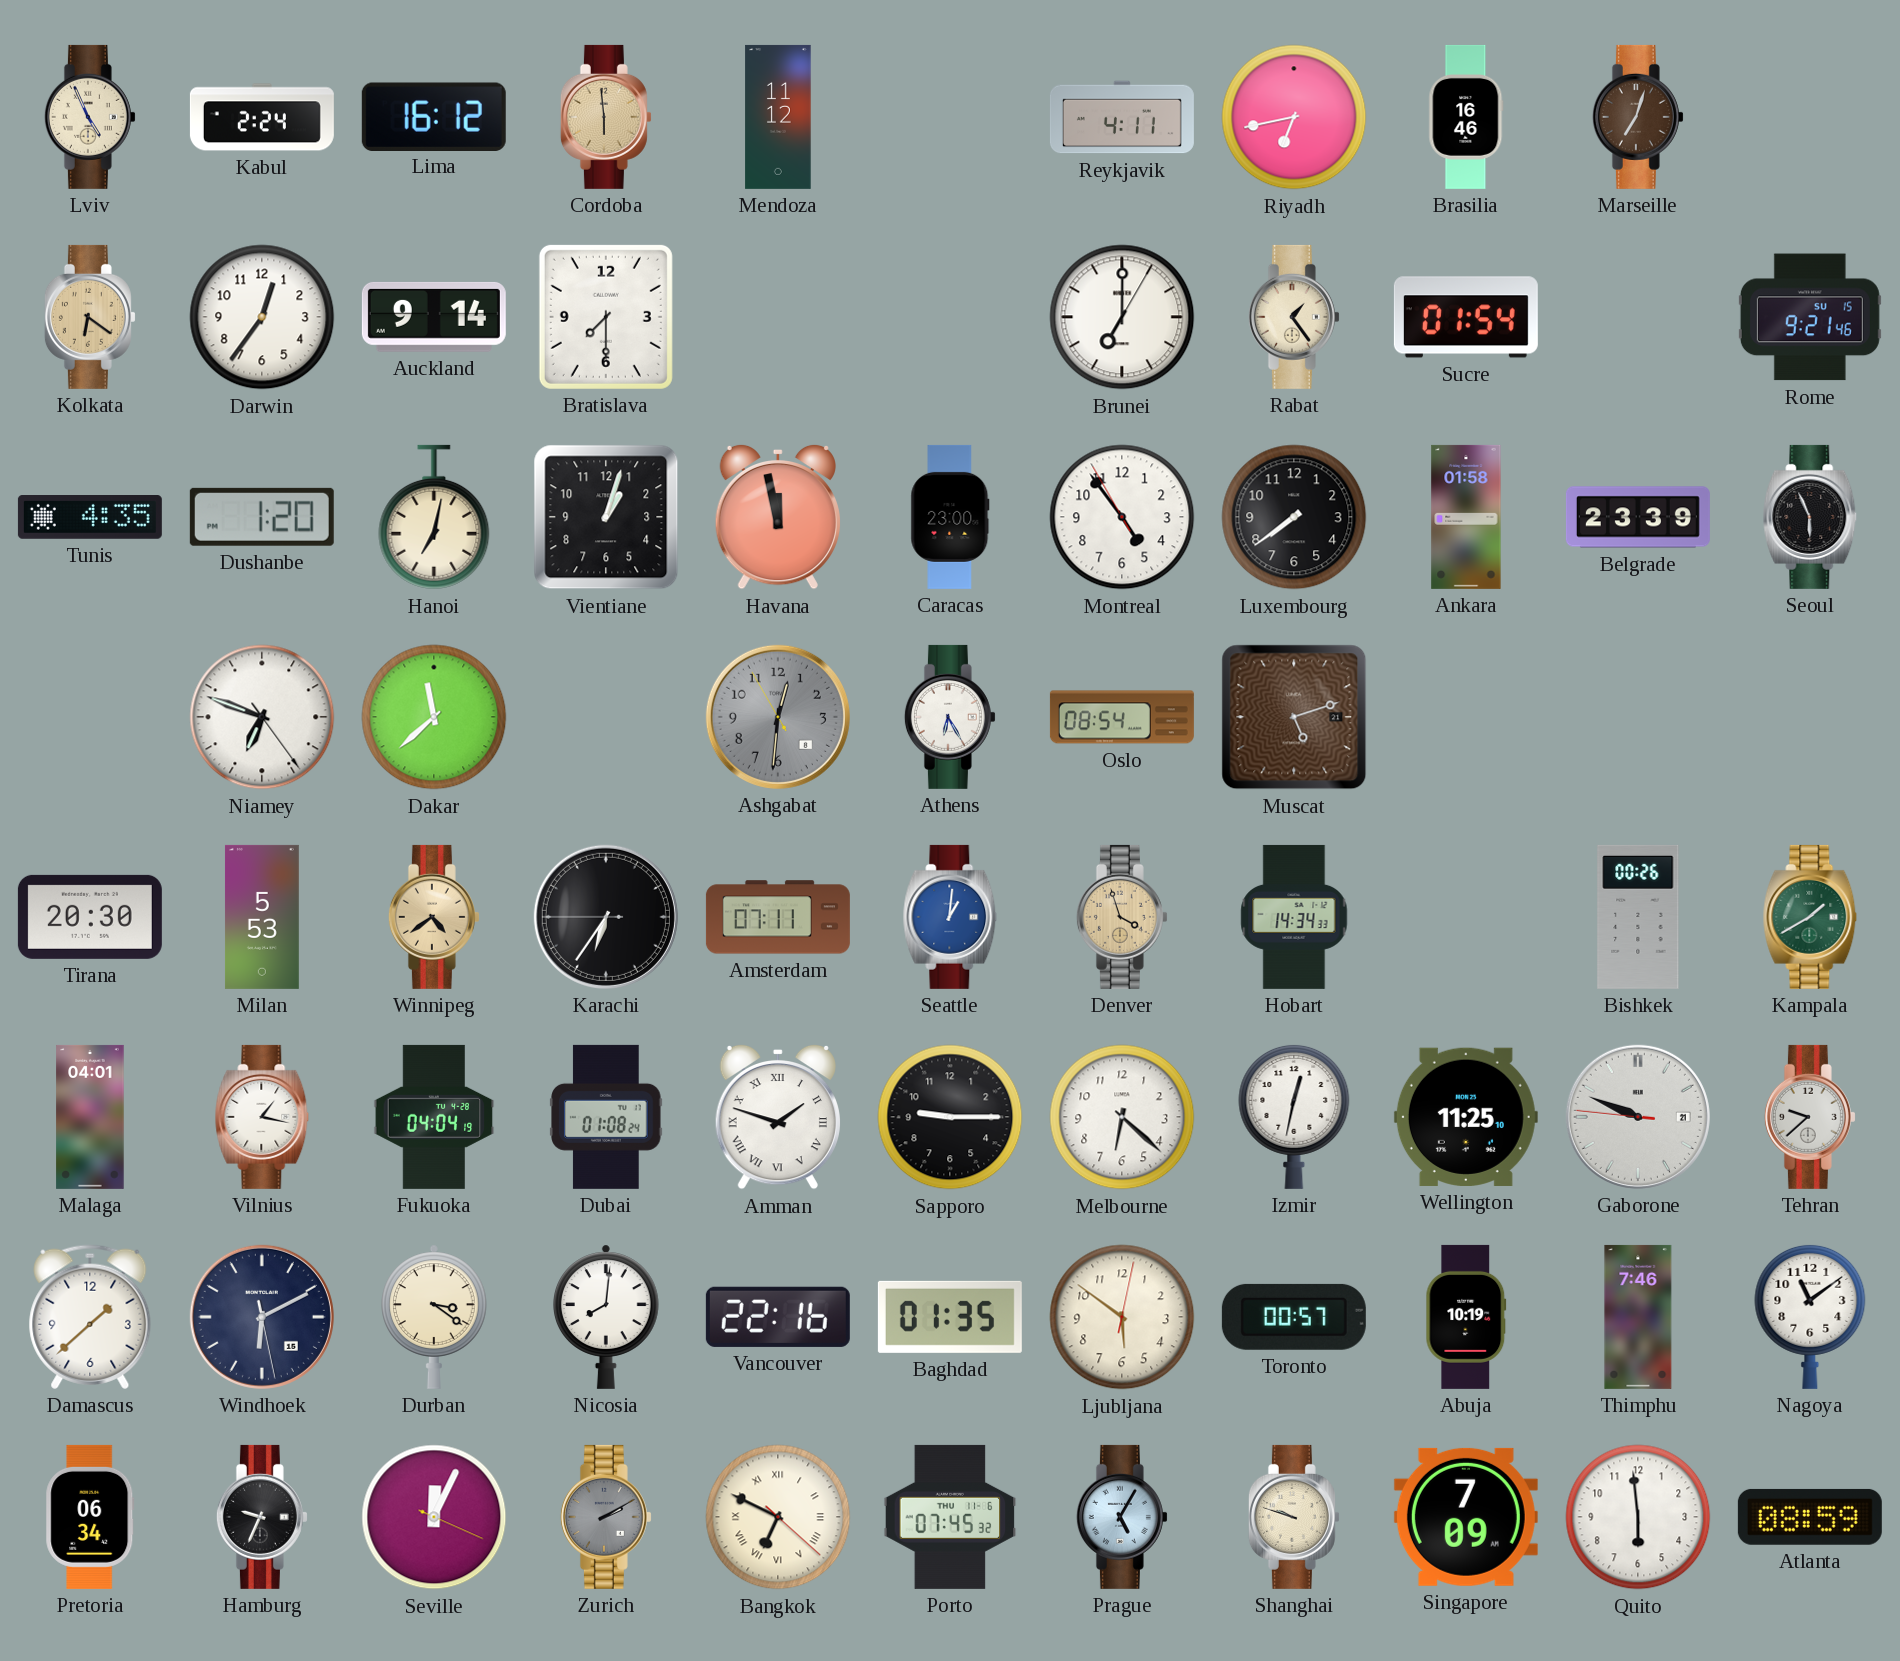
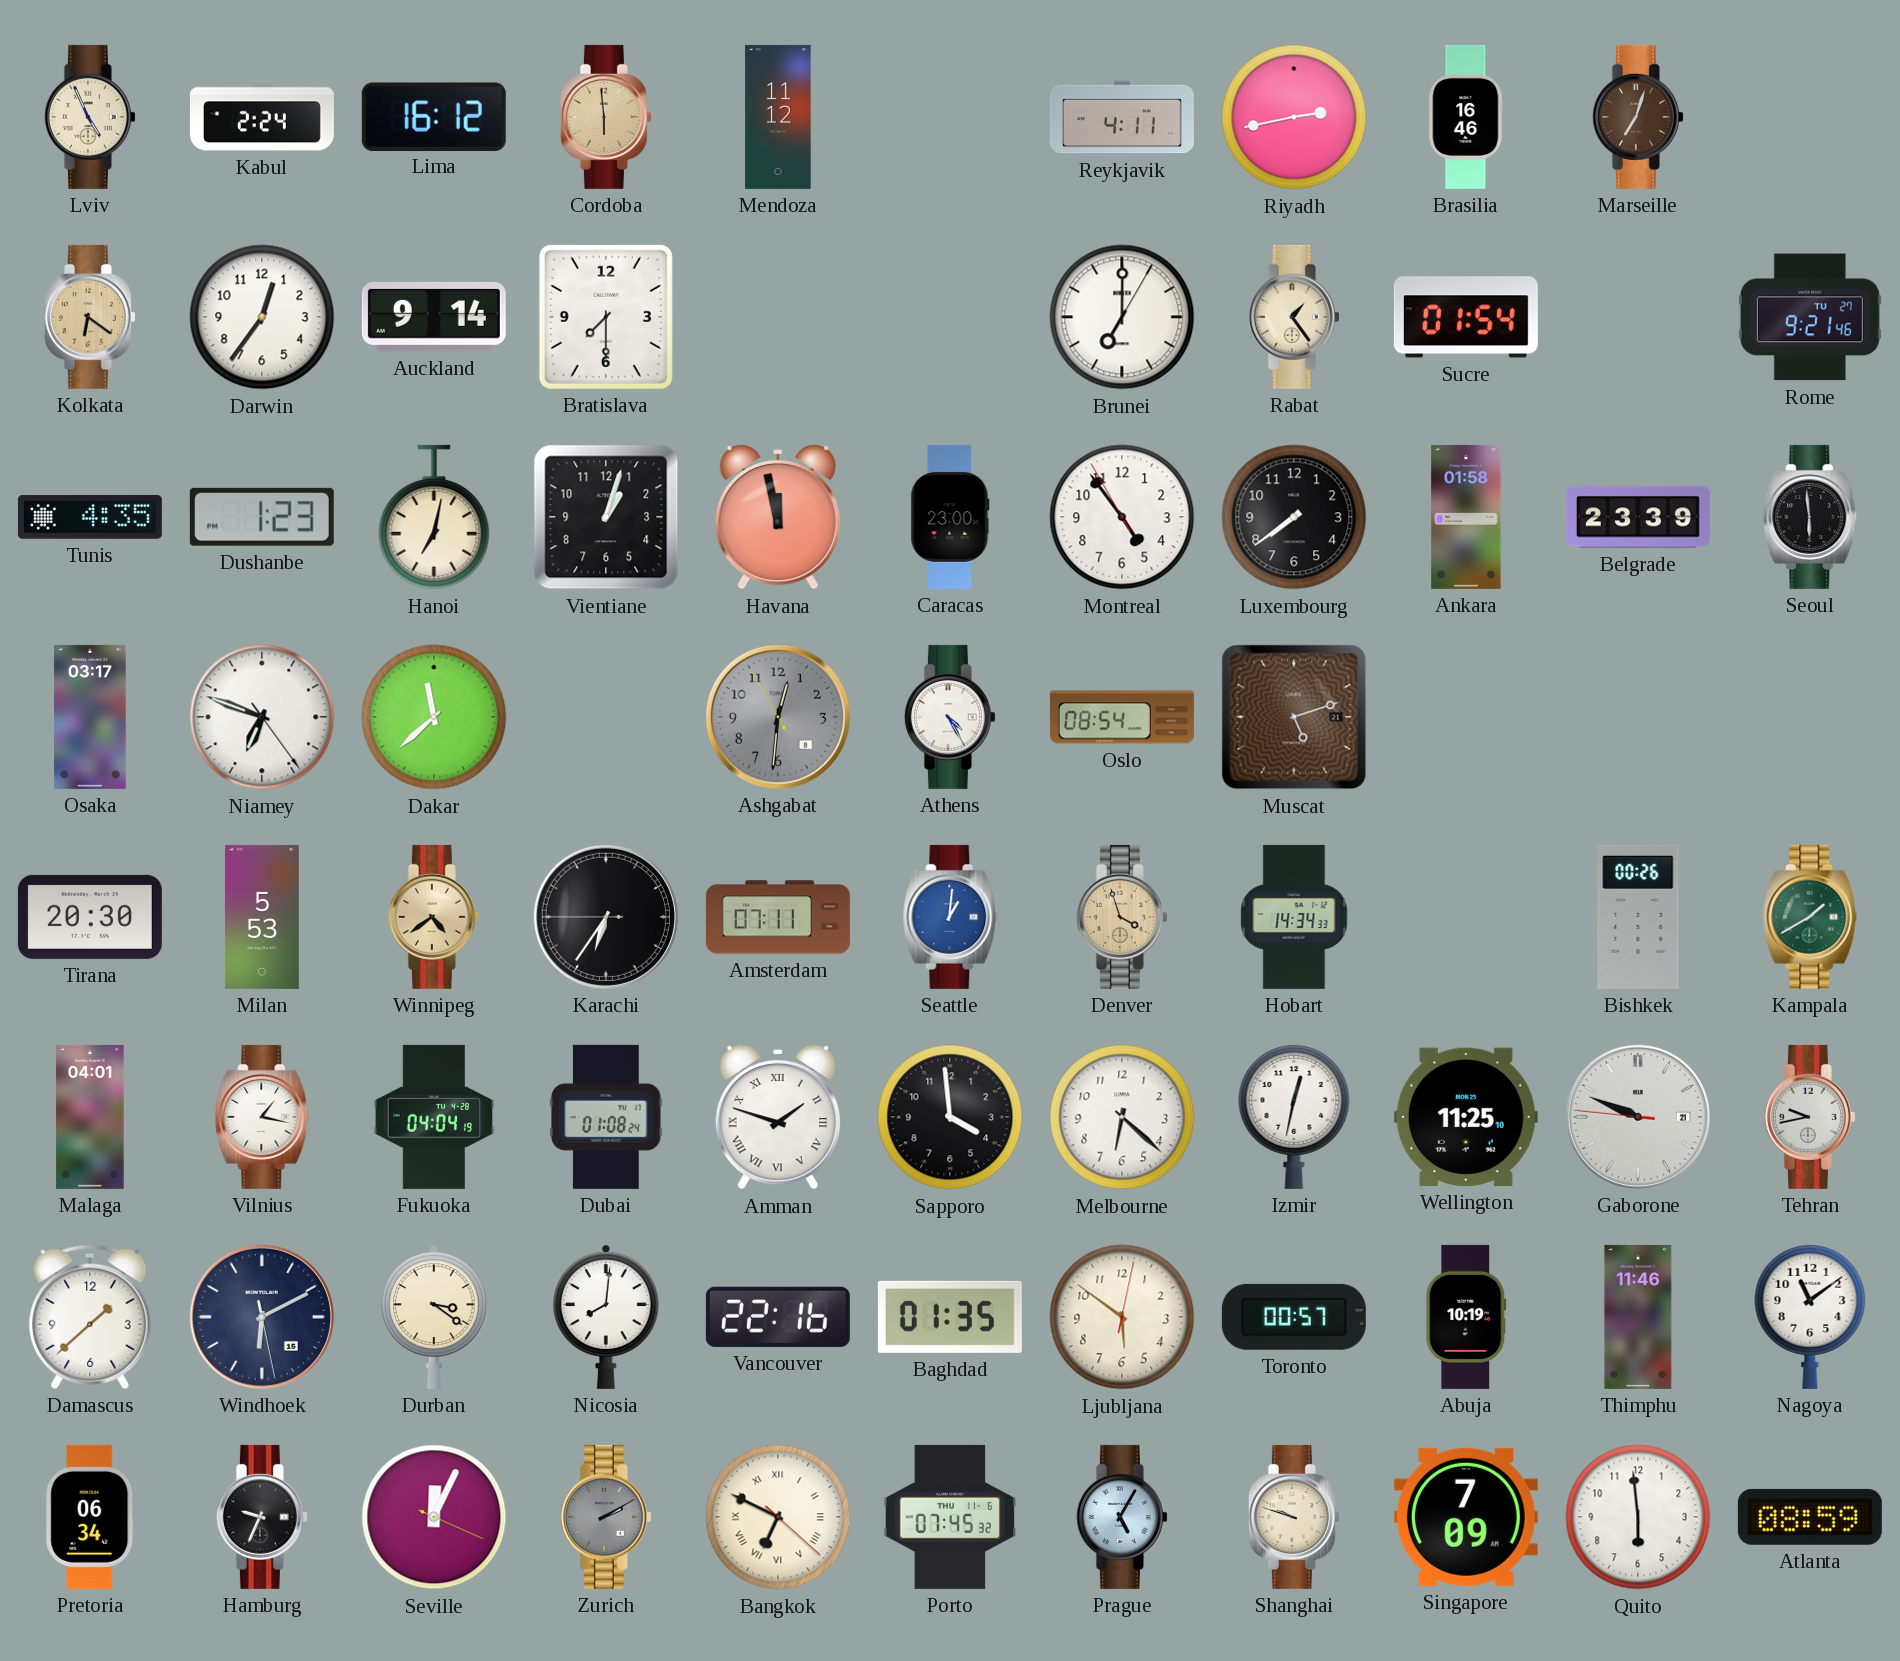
Riyadh: 6:43 -> 2:43
Rome date: SU 15 -> TU 27
Dushanbe: 1:20 -> 1:23
Seoul: 5:56 -> 5:59
Osaka: none -> 03:17
Athens: 6:25 -> 4:25
Sapporo: 9:15 -> 3:59
Tehran: 9:38 -> 9:43
Thimphu: 7:46 -> 11:46
